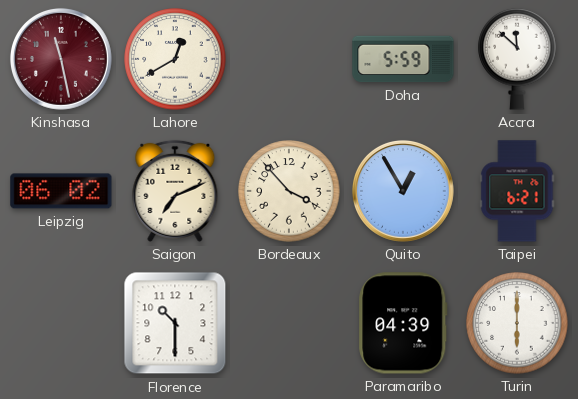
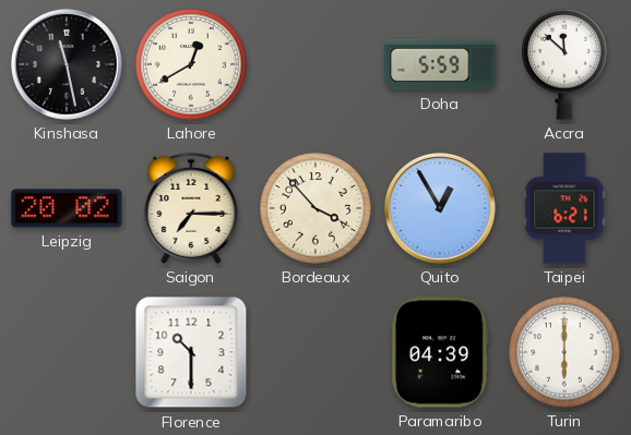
Kinshasa dial: burgundy -> black
Leipzig: 06:02 -> 20:02
Saigon: 7:11 -> 7:15
